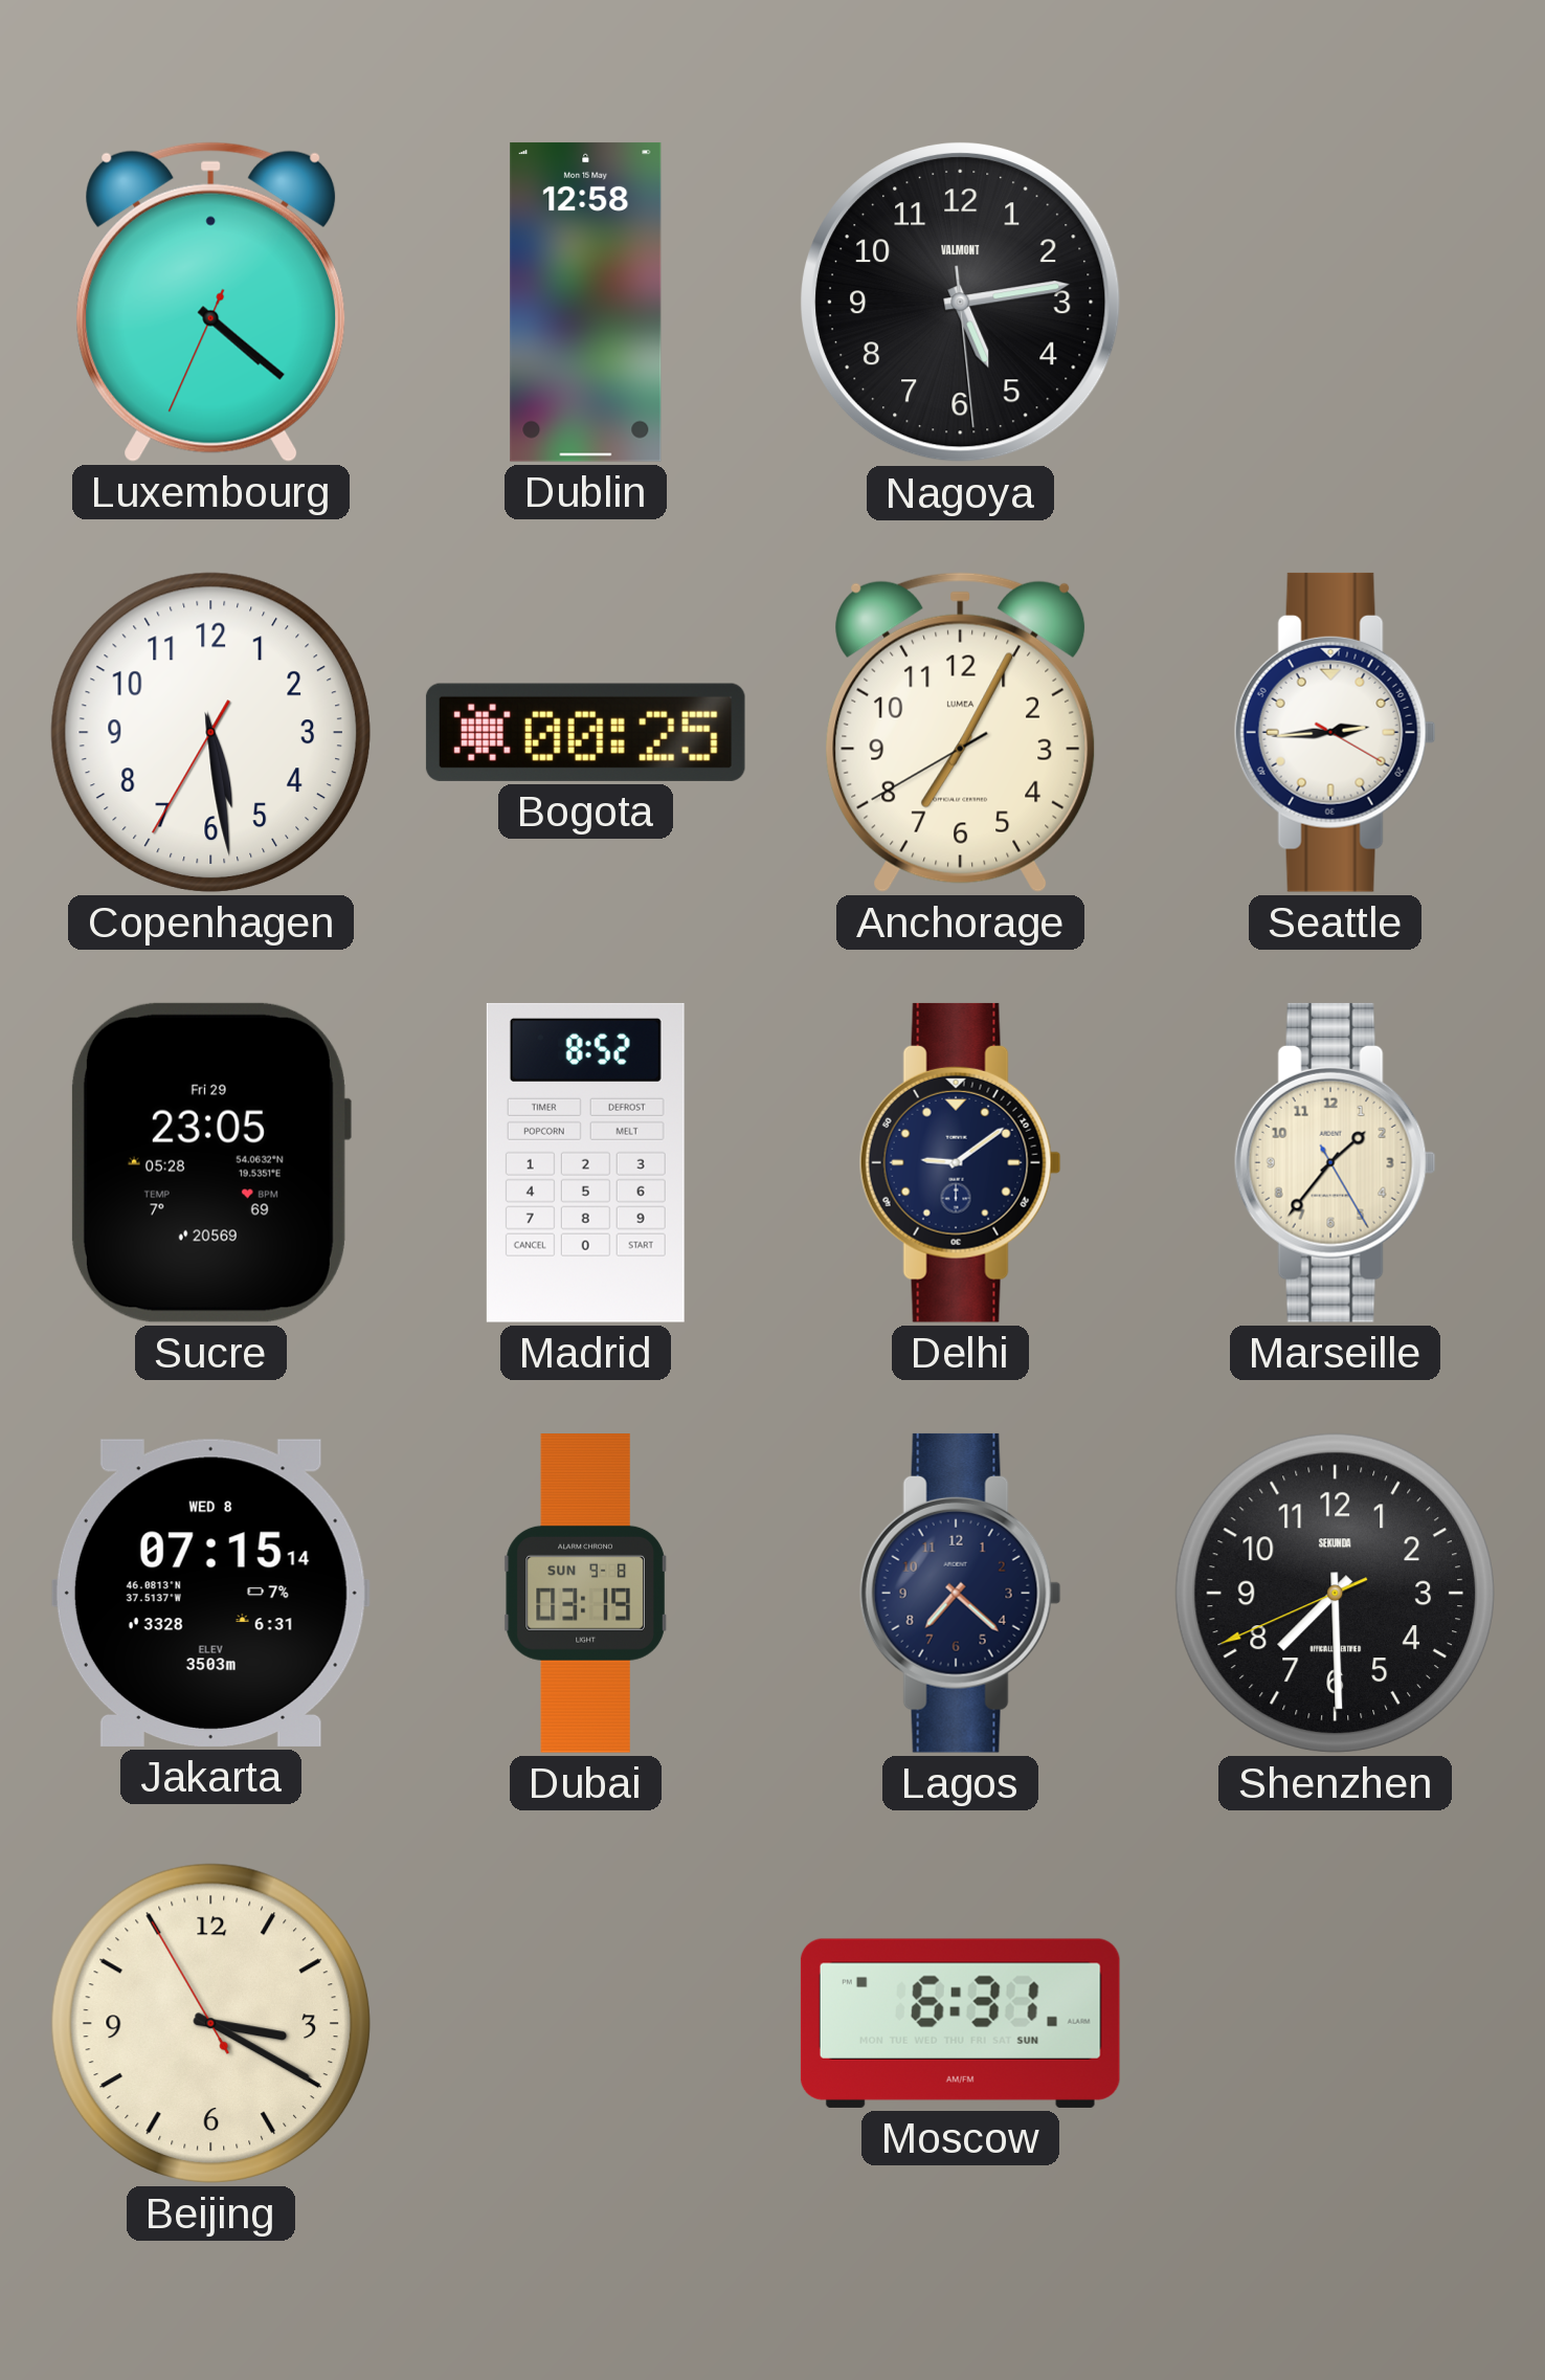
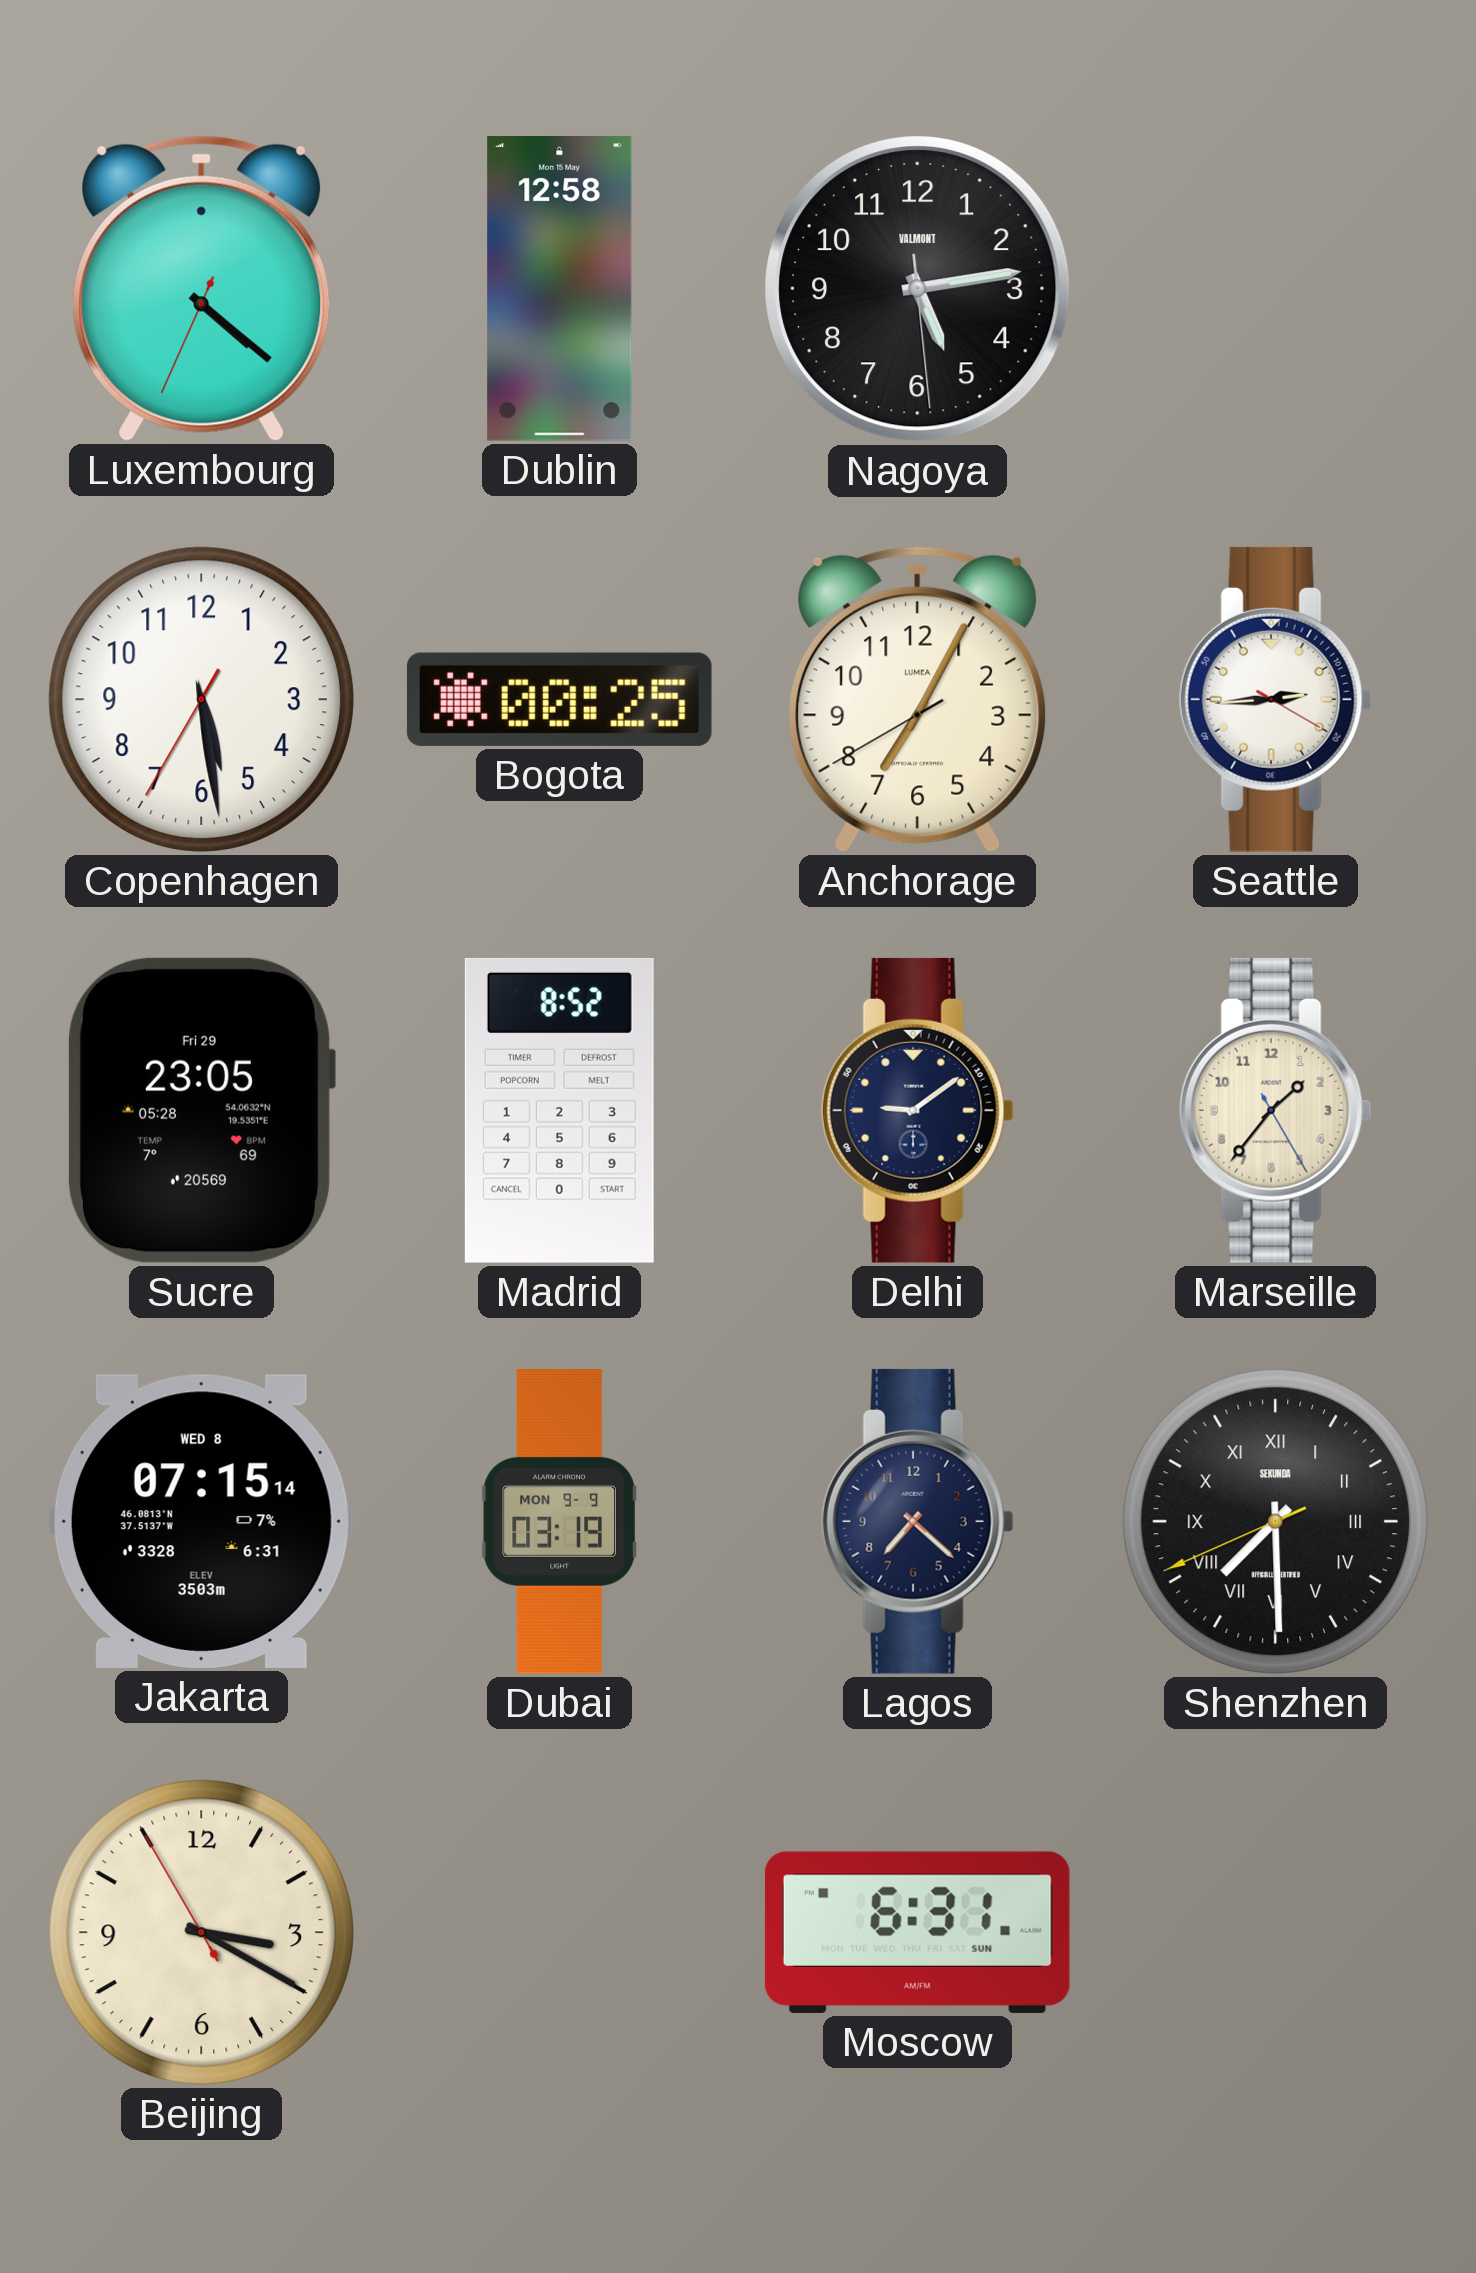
Dubai date: SUN 9-8 -> MON 9-9
Shenzhen numerals: Arabic -> Roman
